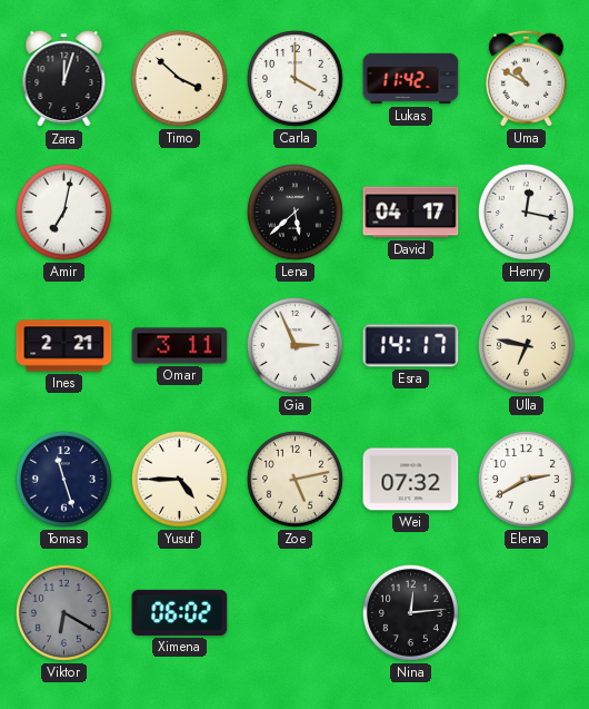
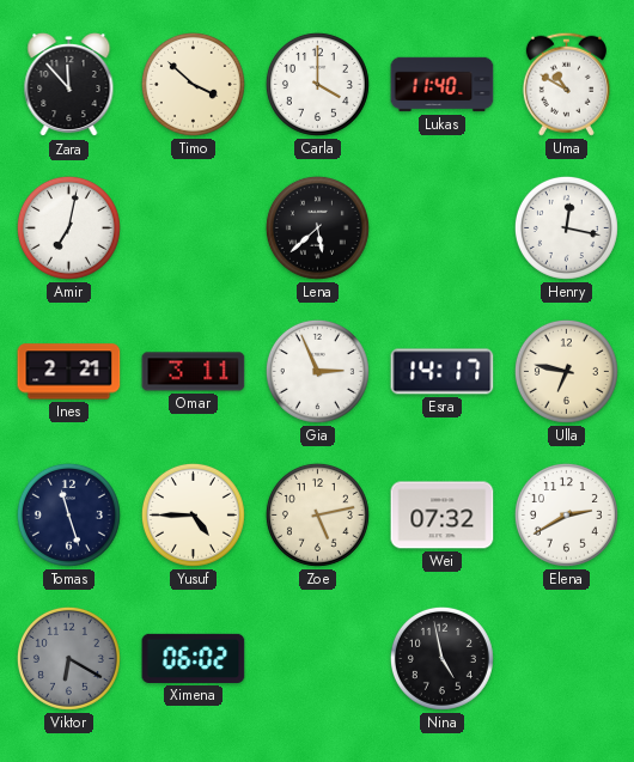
Zara: 12:03 -> 11:53
Lukas: 11:42 -> 11:40
David: 04:17 -> none
Nina: 12:14 -> 4:58
